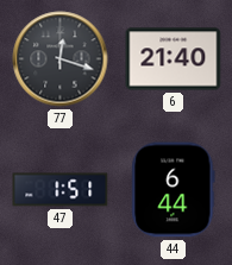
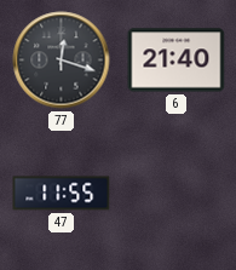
47: 1:51 -> 11:55
44: 6:44 -> none
